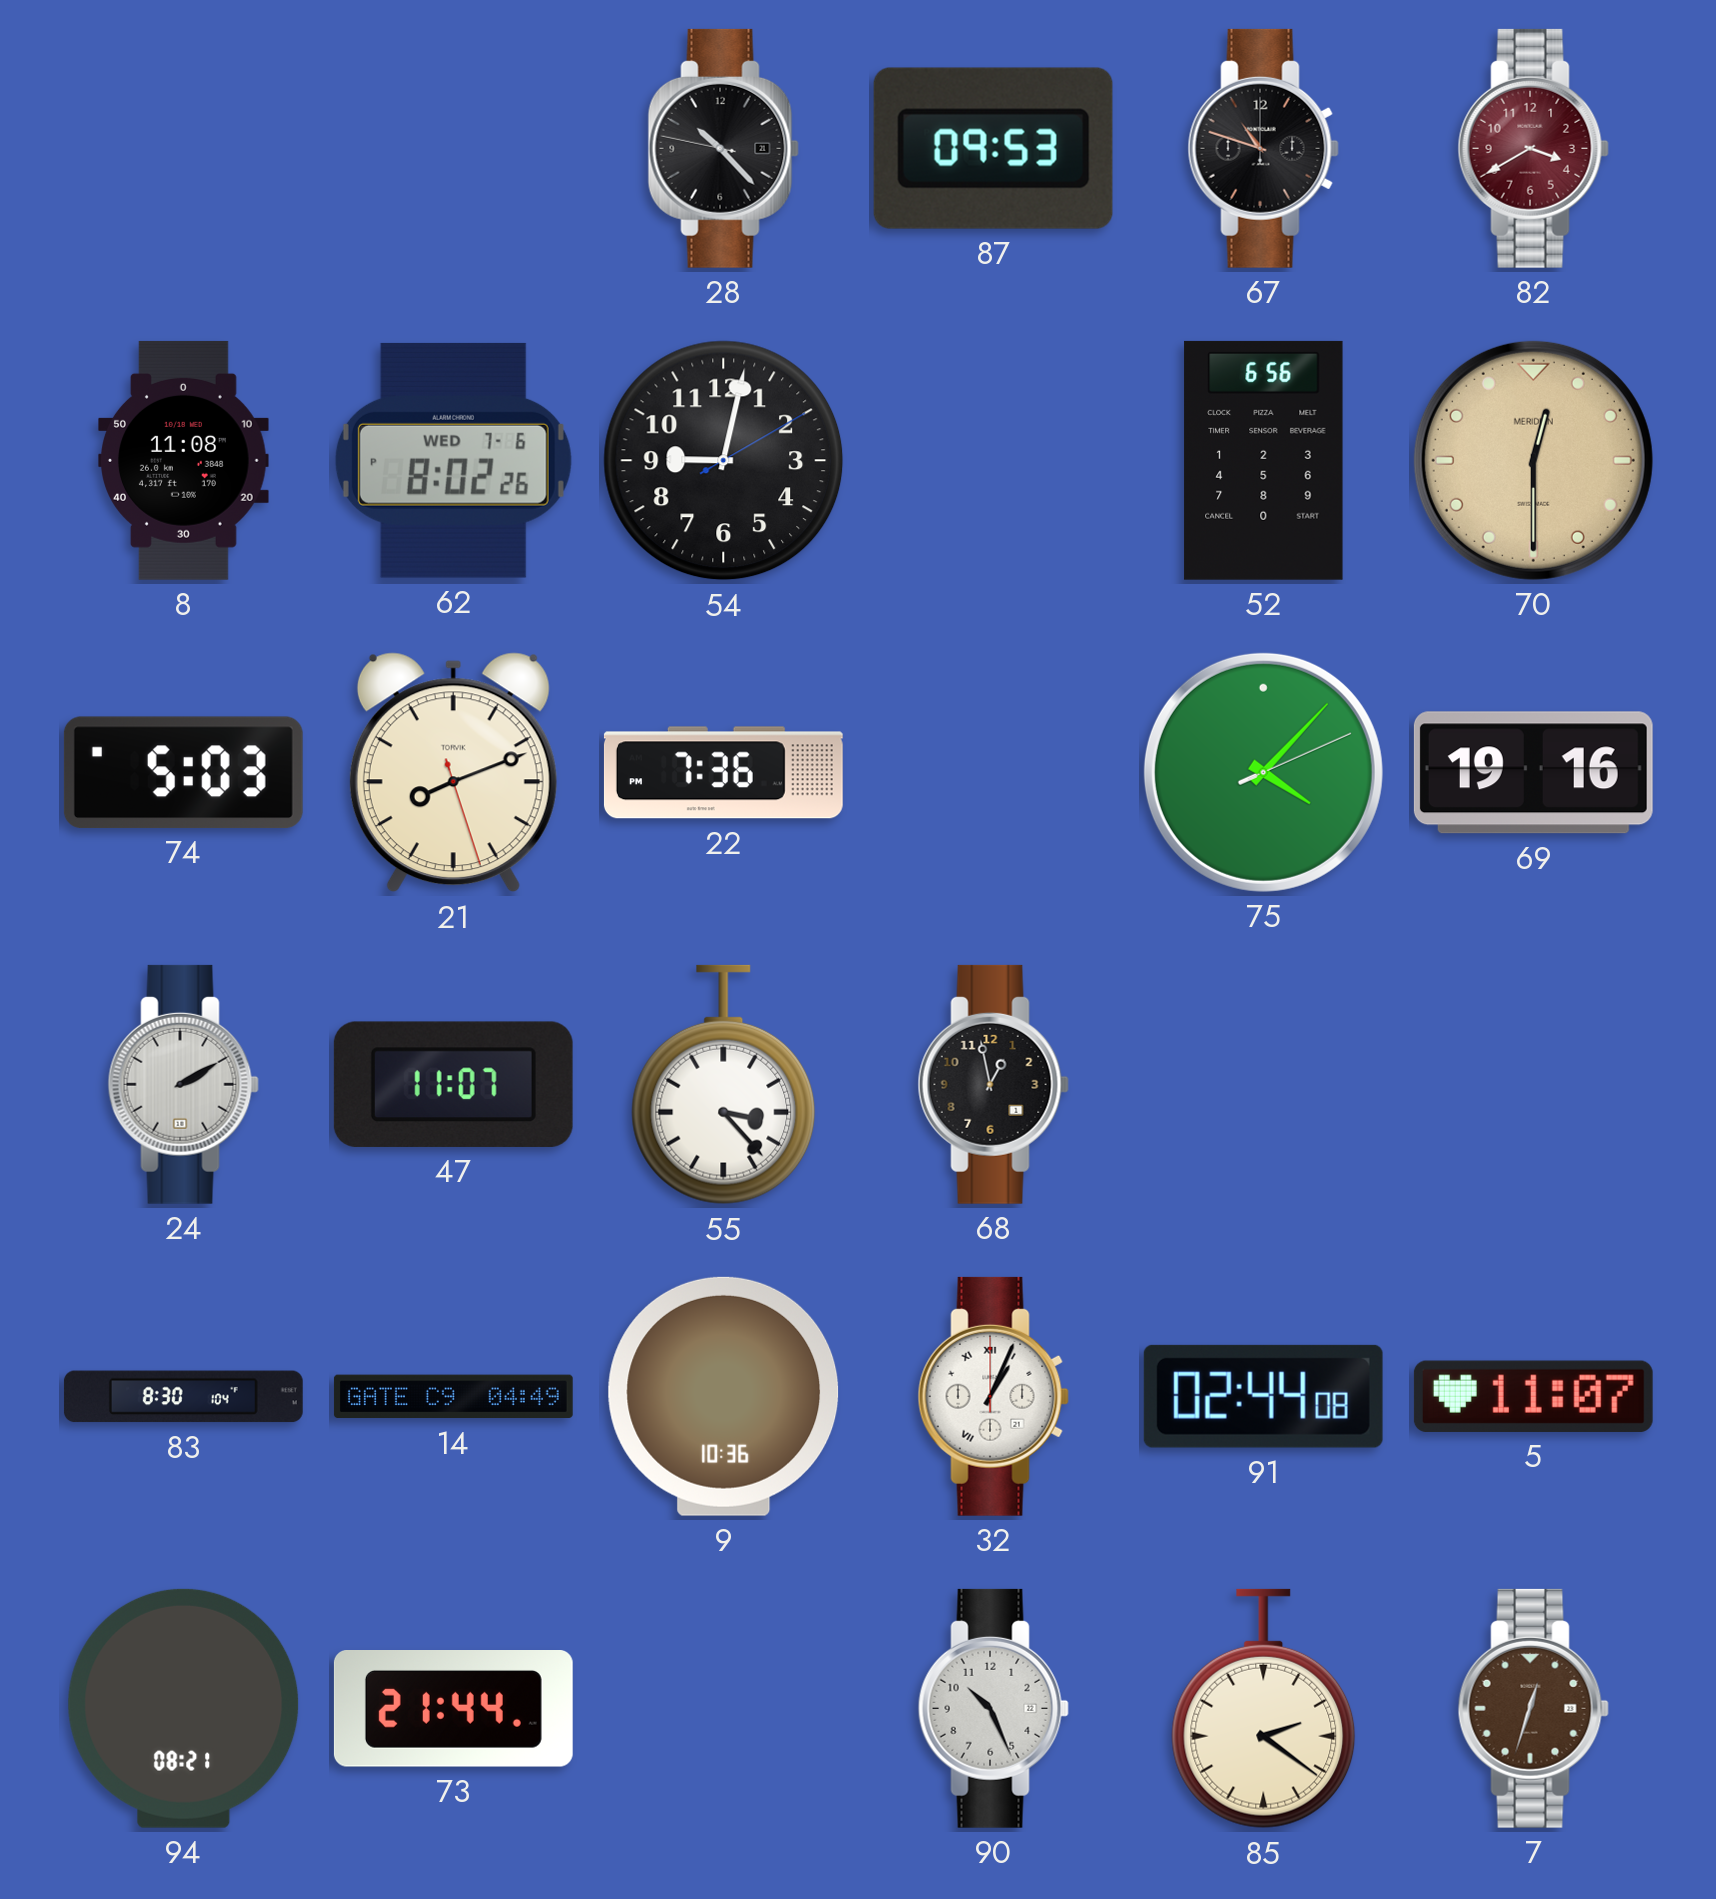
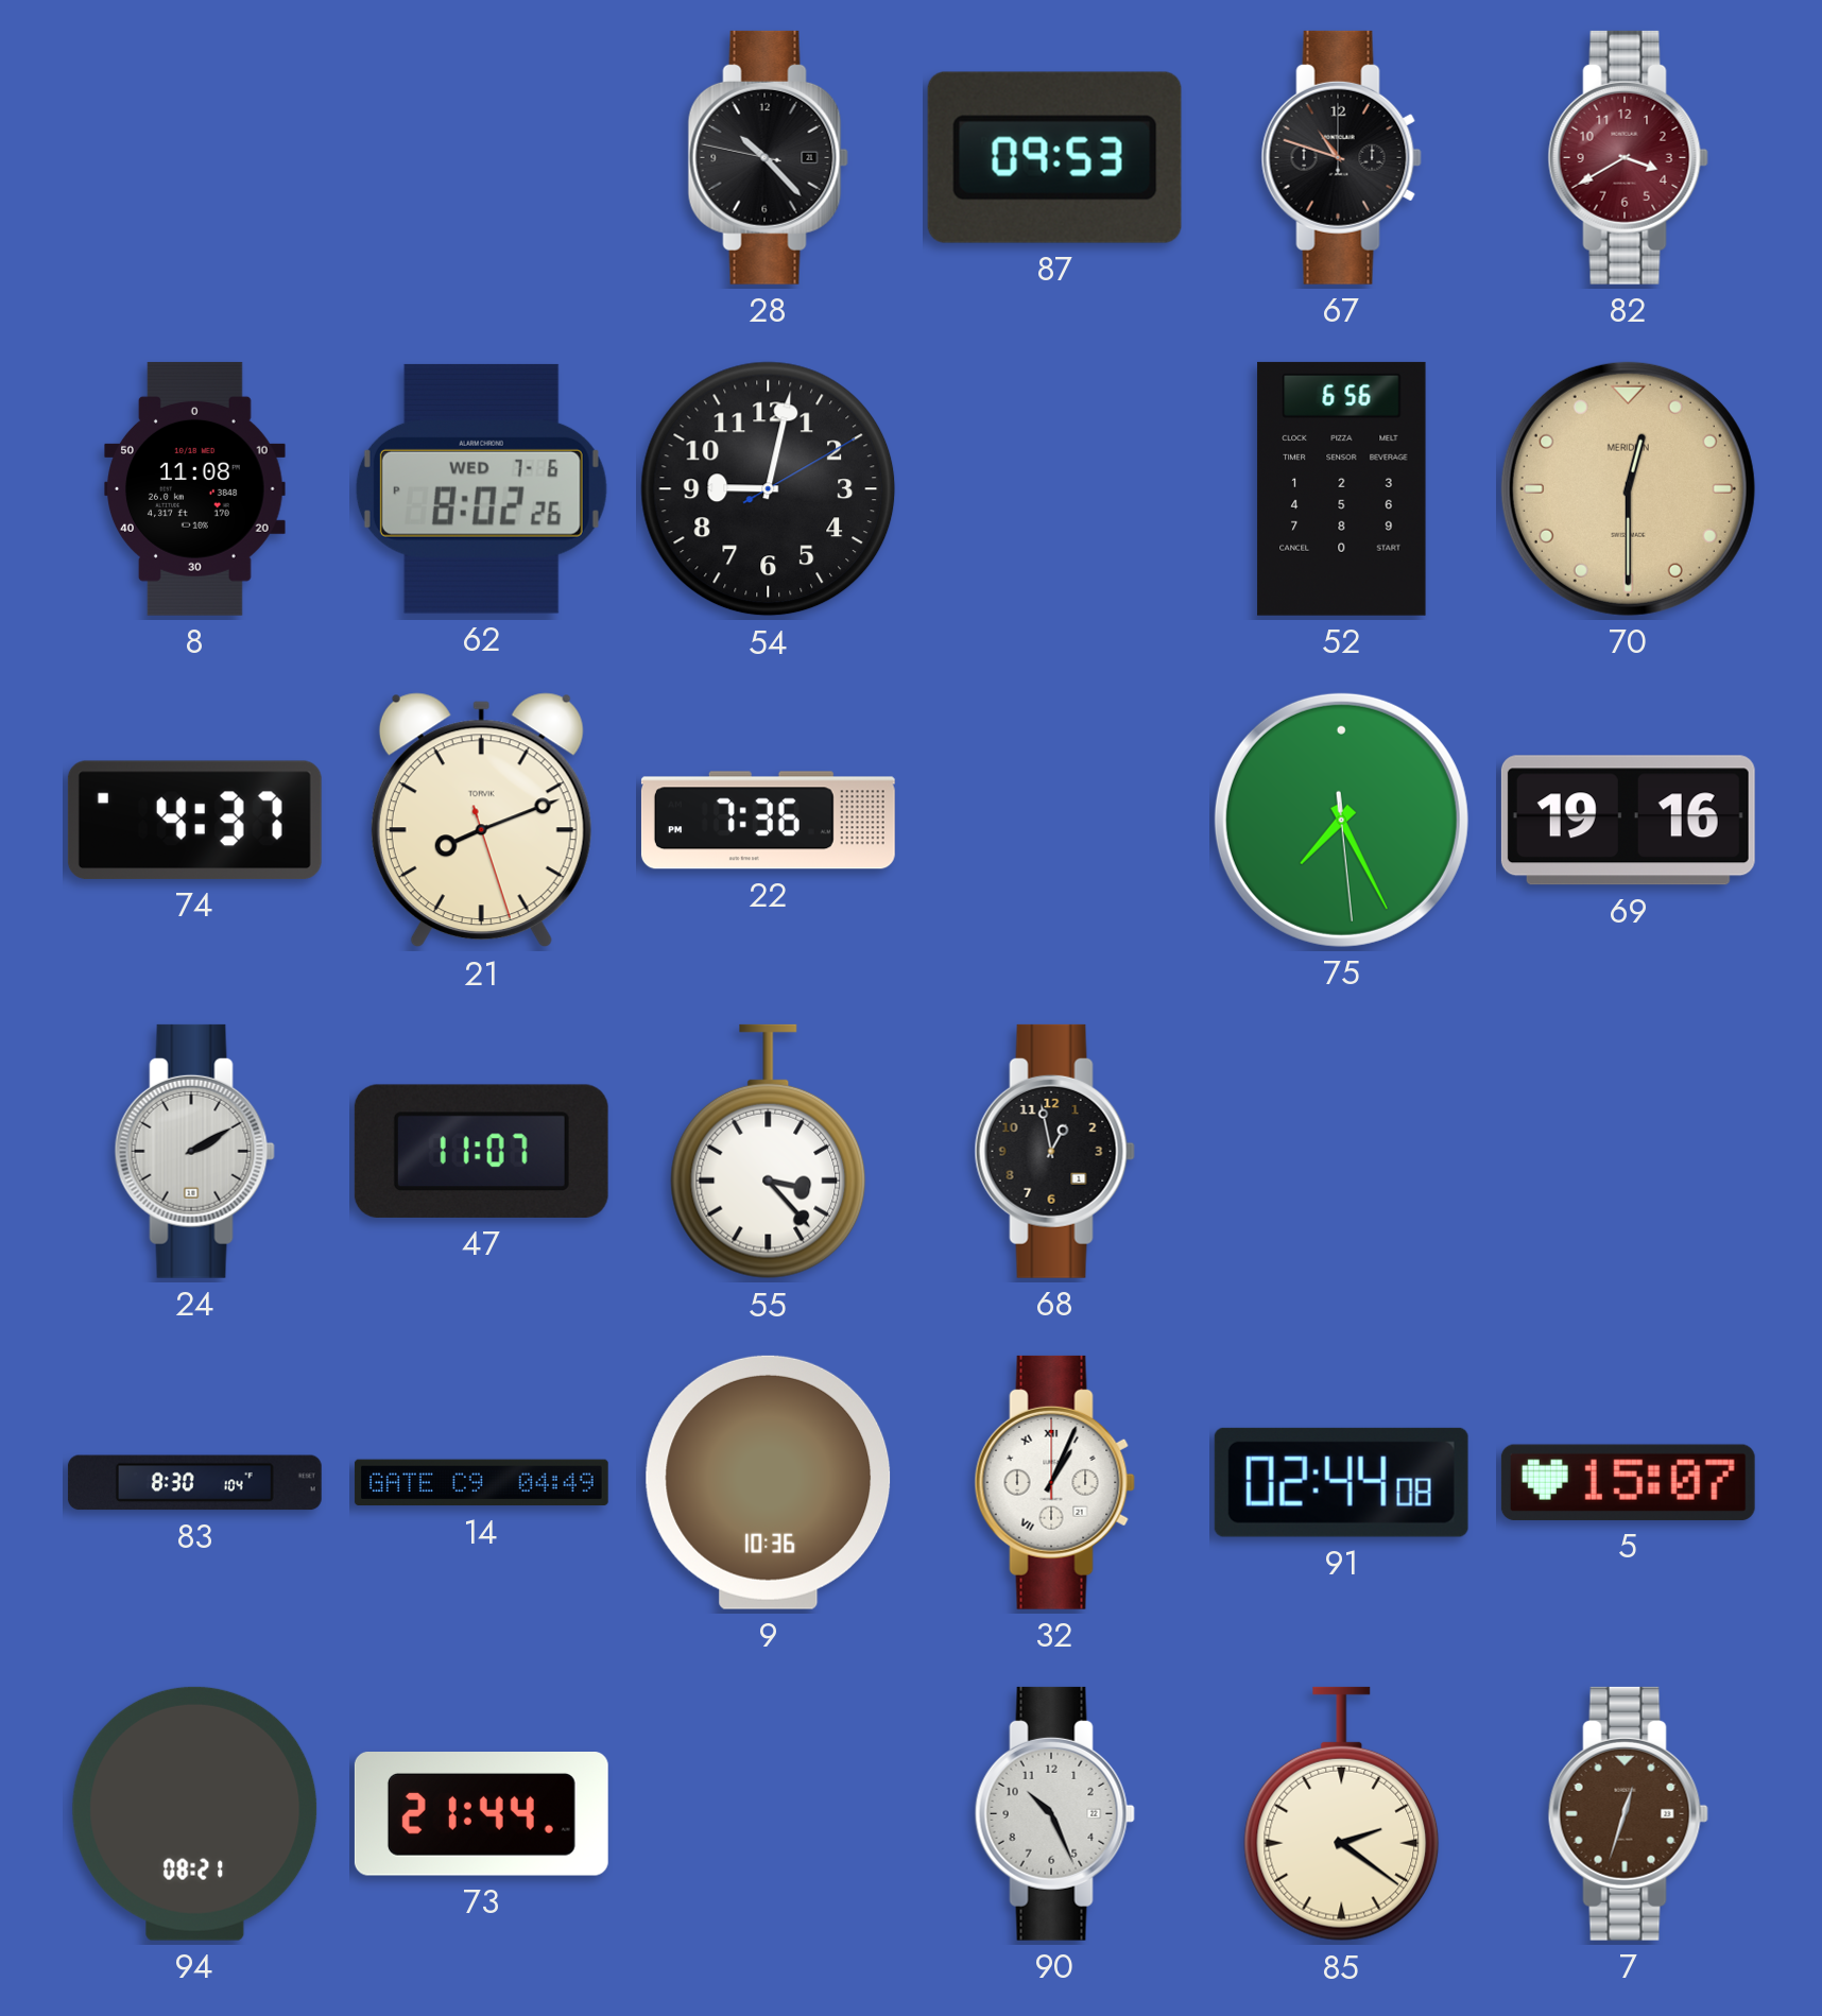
74: 5:03 -> 4:37
75: 4:07 -> 7:25
5: 11:07 -> 15:07
